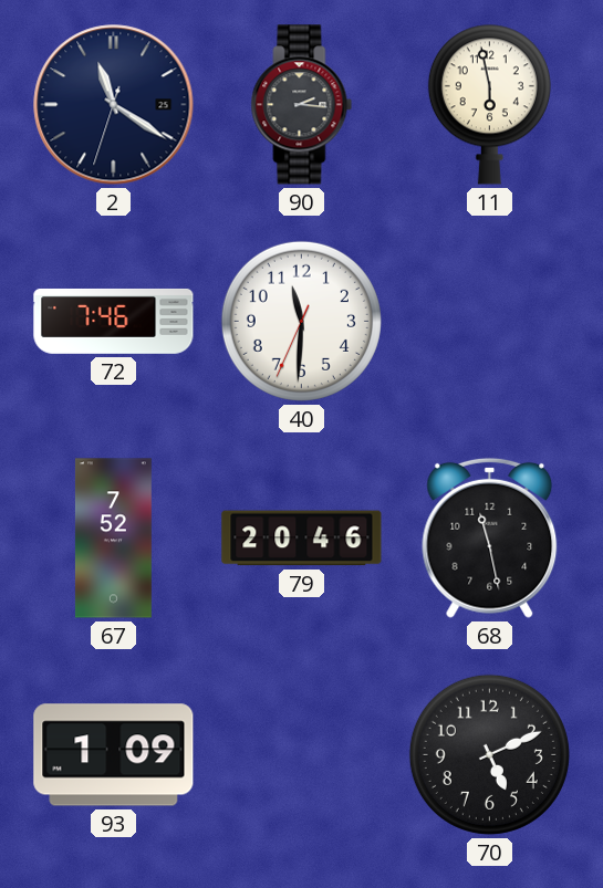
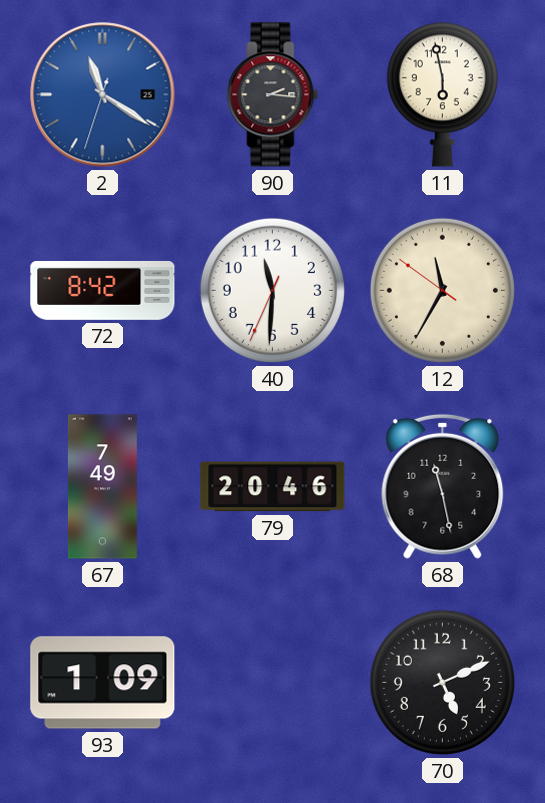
2 dial: navy -> blue
72: 7:46 -> 8:42
12: none -> 11:34
67: 7:52 -> 7:49
